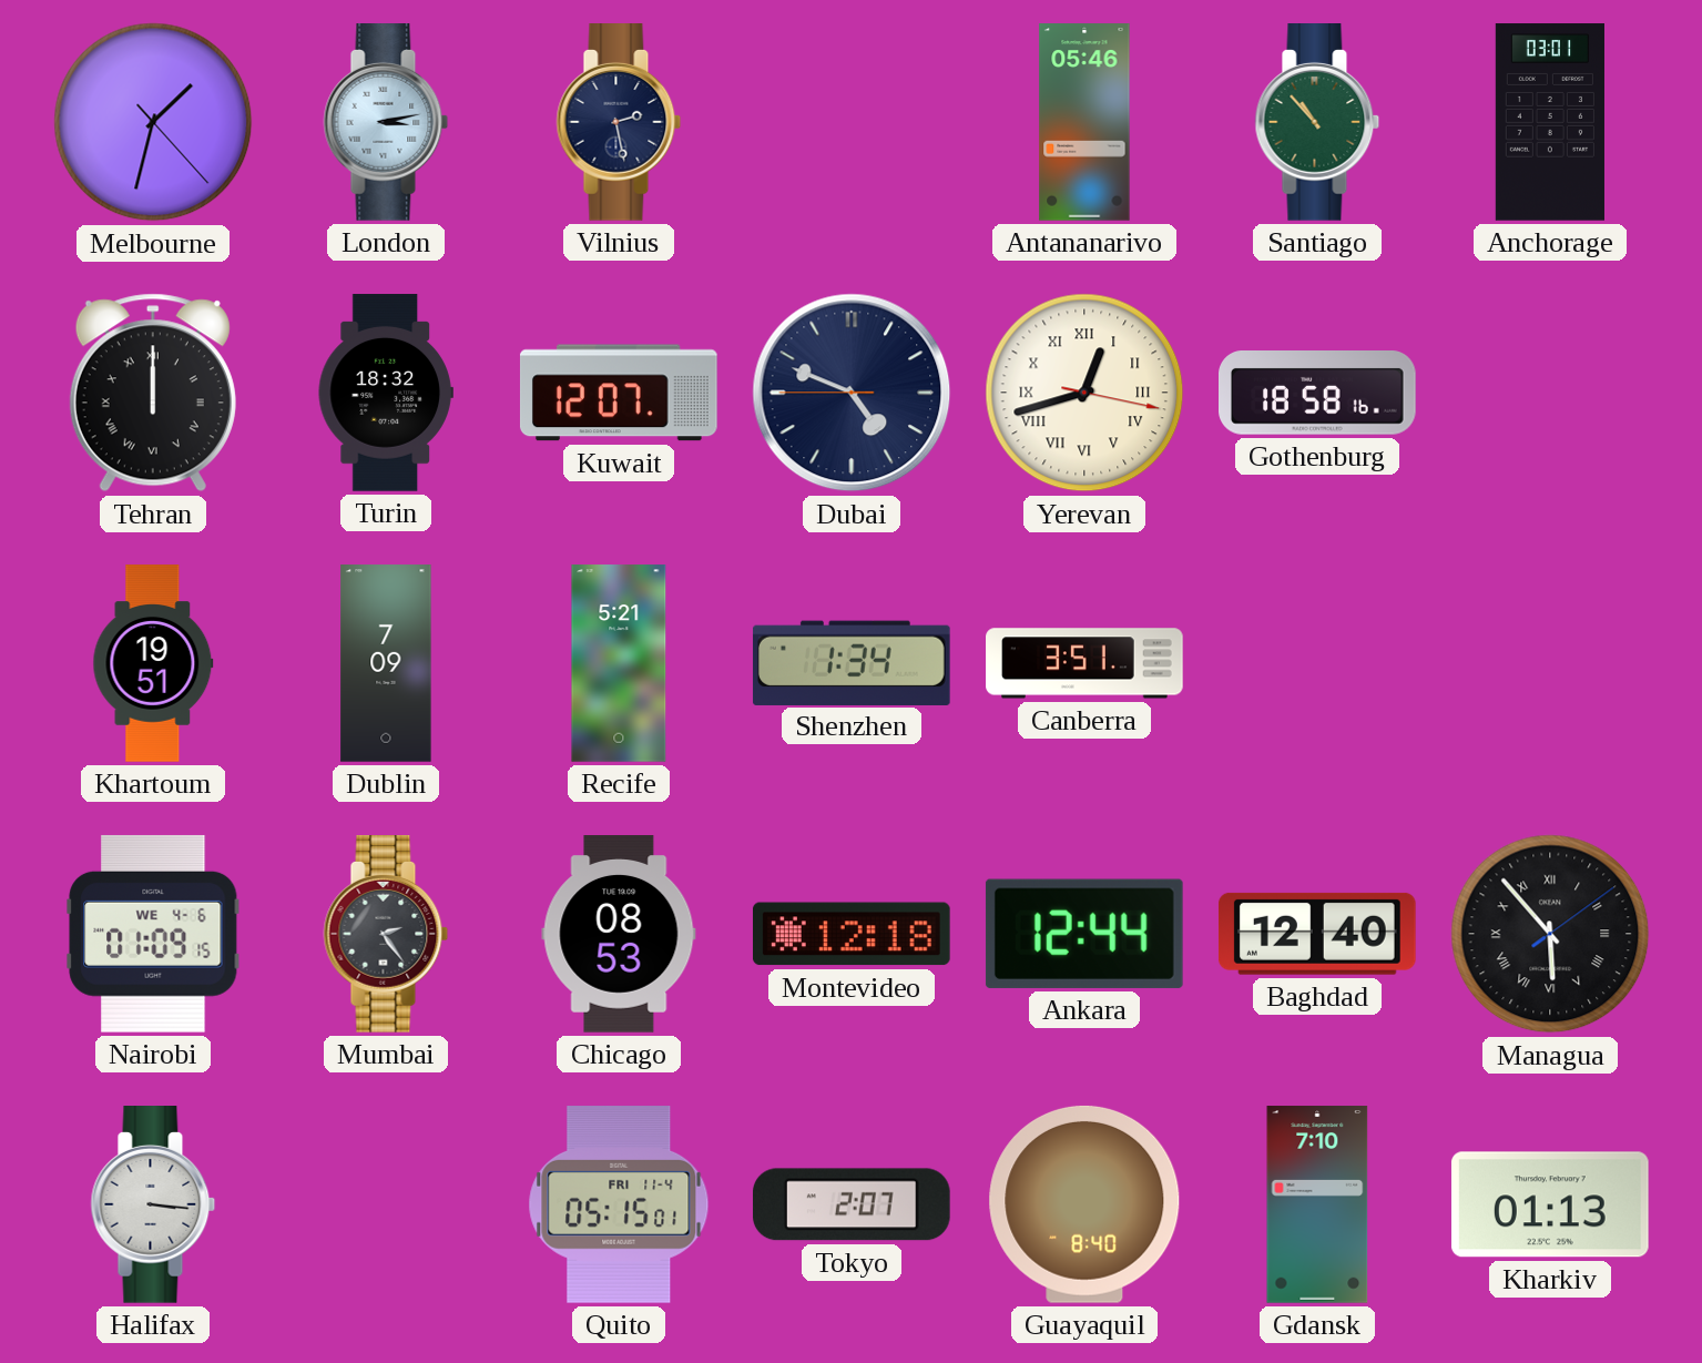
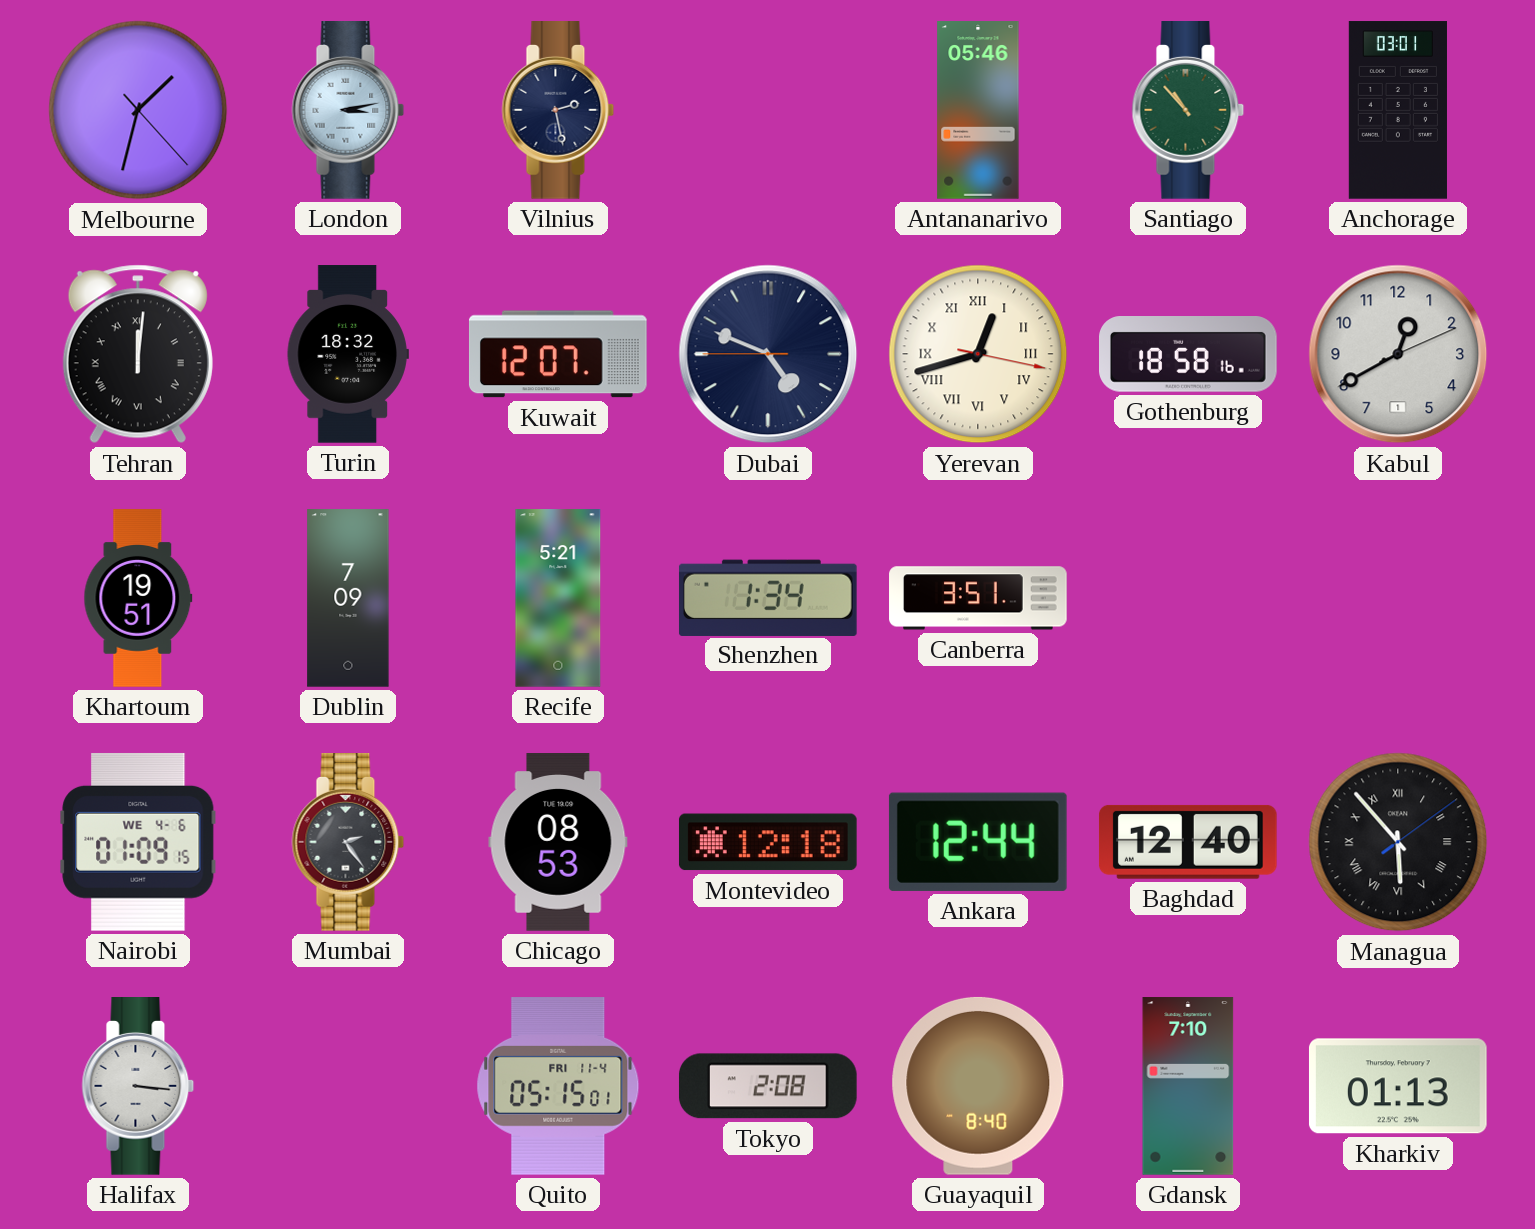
Tehran: 12:00 -> 12:01
Kabul: none -> 12:40
Tokyo: 2:07 -> 2:08
